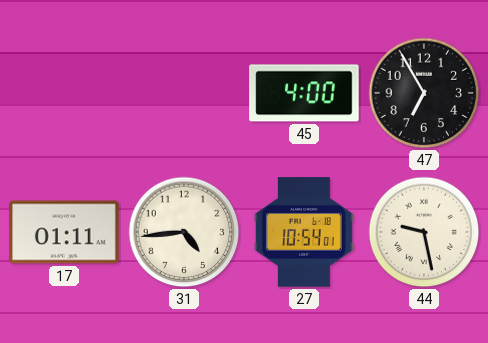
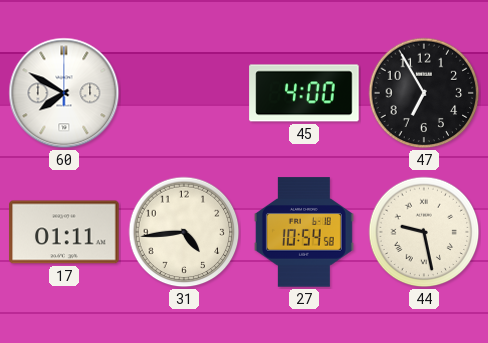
60: none -> 7:50
27: 10:54:01 -> 10:54:58
